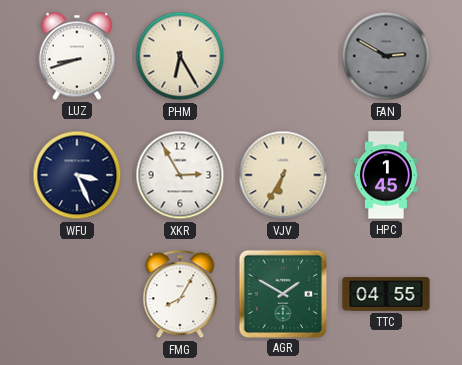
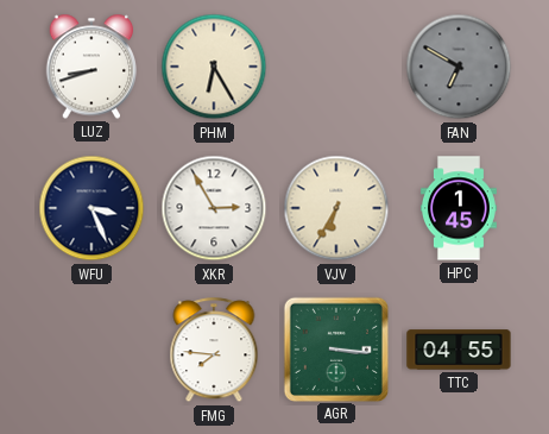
FAN: 2:50 -> 6:50
FMG: 8:05 -> 7:46
AGR: 1:50 -> 3:16
